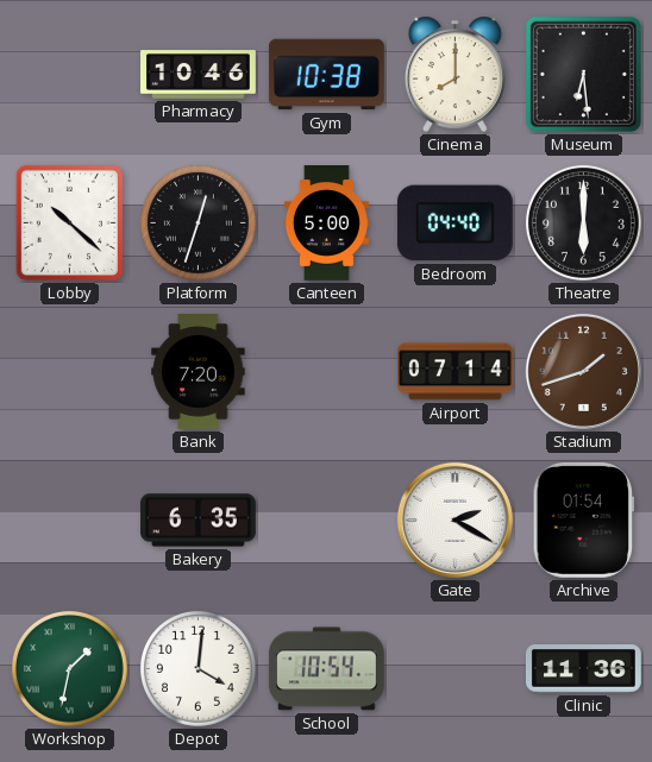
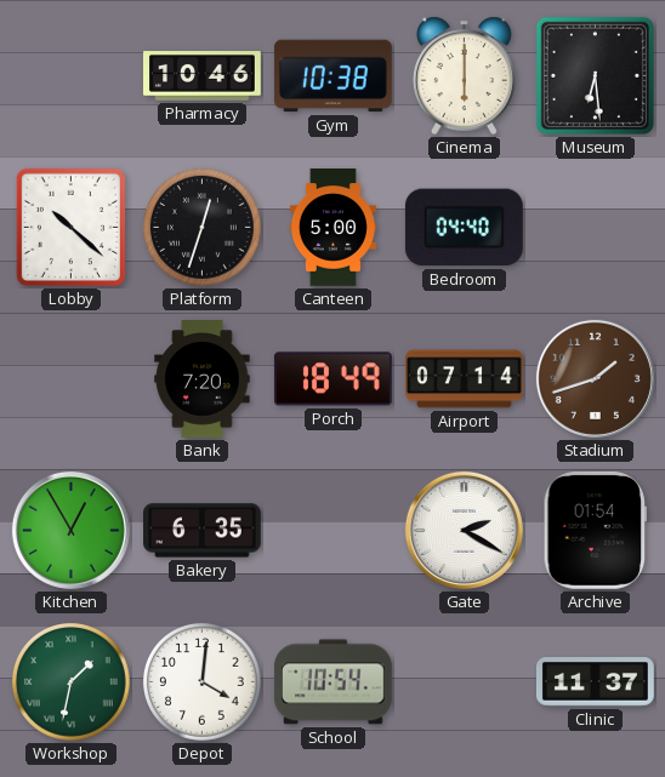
Cinema: 8:00 -> 6:00
Theatre: 6:00 -> none
Porch: none -> 18:49
Kitchen: none -> 12:55
Clinic: 11:36 -> 11:37
